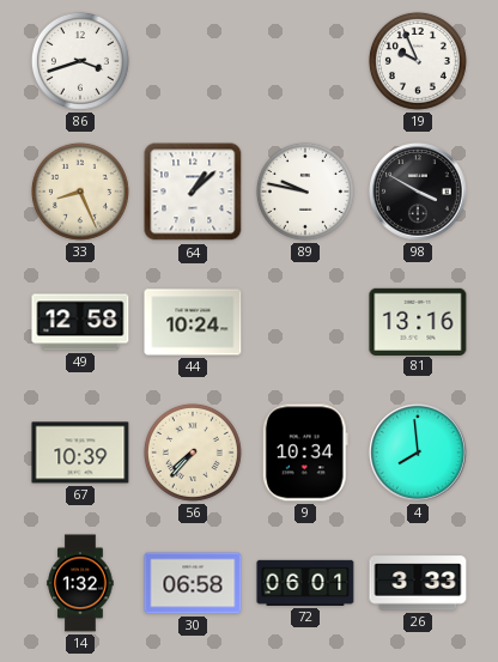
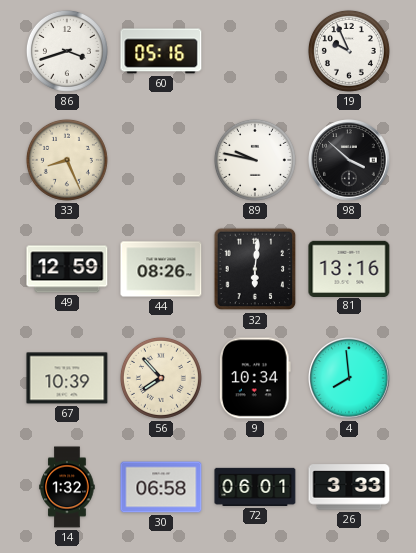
60: none -> 05:16
64: 1:08 -> none
98: 3:50 -> 3:52
49: 12:58 -> 12:59
44: 10:24 -> 08:26
32: none -> 6:01
56: 7:37 -> 7:53
